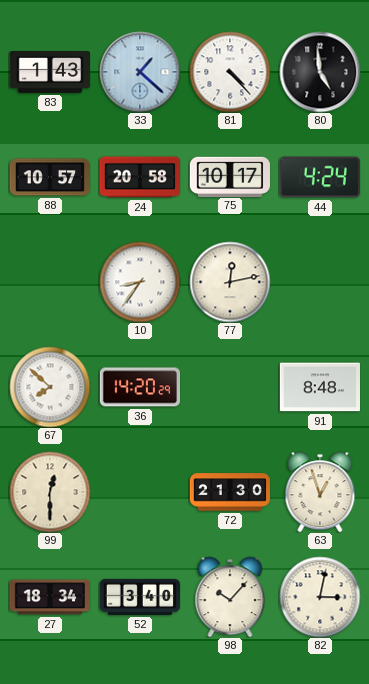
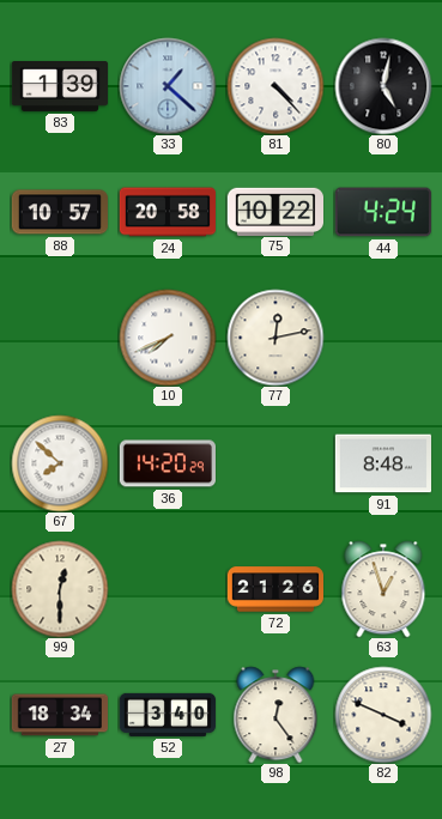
83: 1:43 -> 1:39
80: 4:59 -> 5:02
75: 10:17 -> 10:22
10: 8:36 -> 7:41
72: 21:30 -> 21:26
98: 10:07 -> 12:24
82: 3:02 -> 3:49
